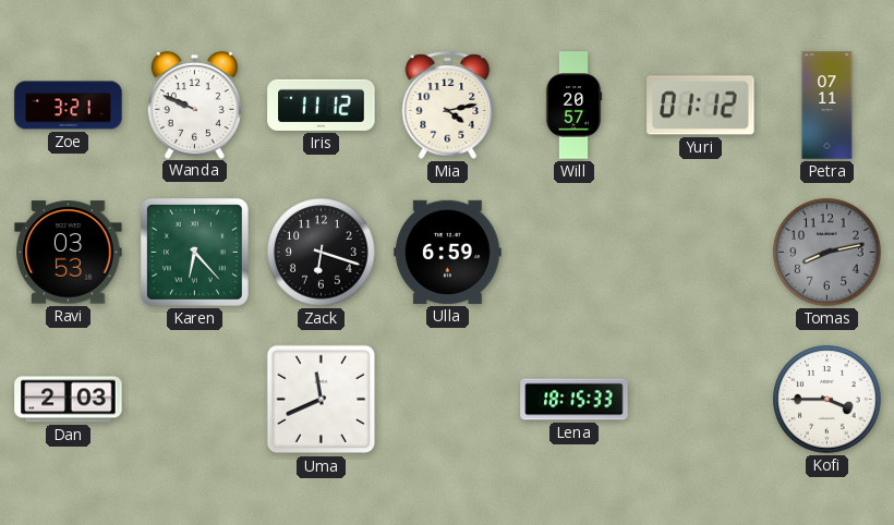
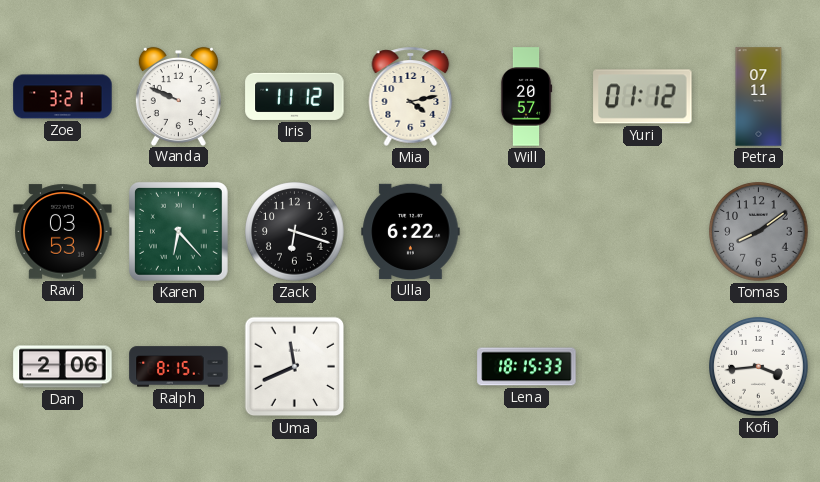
Ulla: 6:59 -> 6:22
Tomas: 8:13 -> 8:09
Dan: 2:03 -> 2:06
Ralph: none -> 8:15
Kofi: 3:45 -> 3:44
